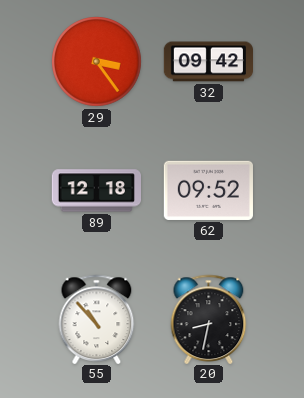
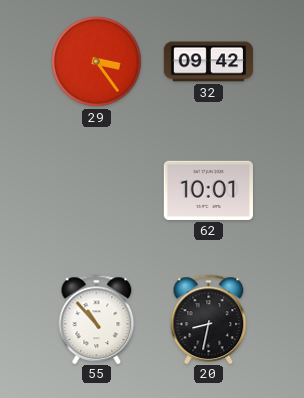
89: 12:18 -> none
62: 09:52 -> 10:01
